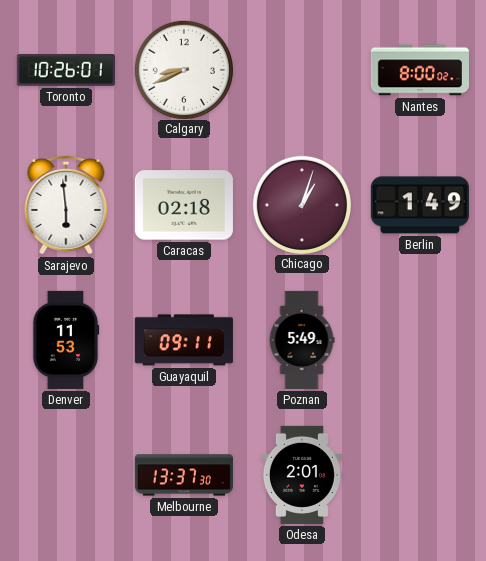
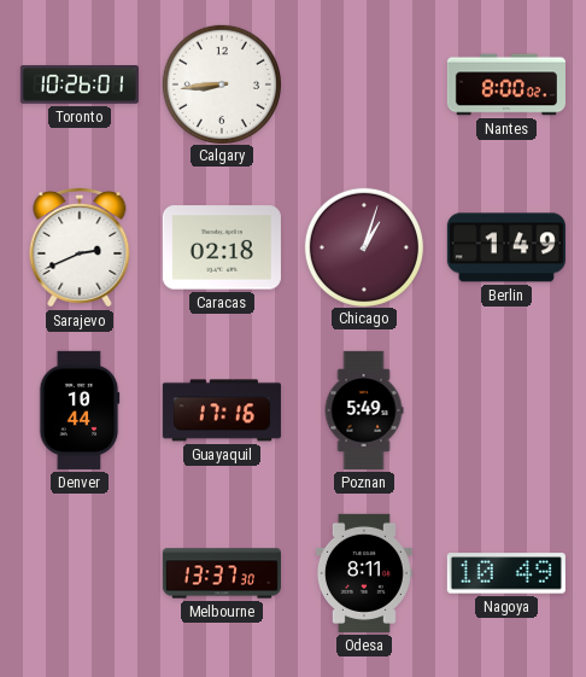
Calgary: 8:41 -> 8:44
Sarajevo: 5:59 -> 2:41
Denver: 11:53 -> 10:44
Guayaquil: 09:11 -> 17:16
Odesa: 2:01 -> 8:11
Nagoya: none -> 10:49
